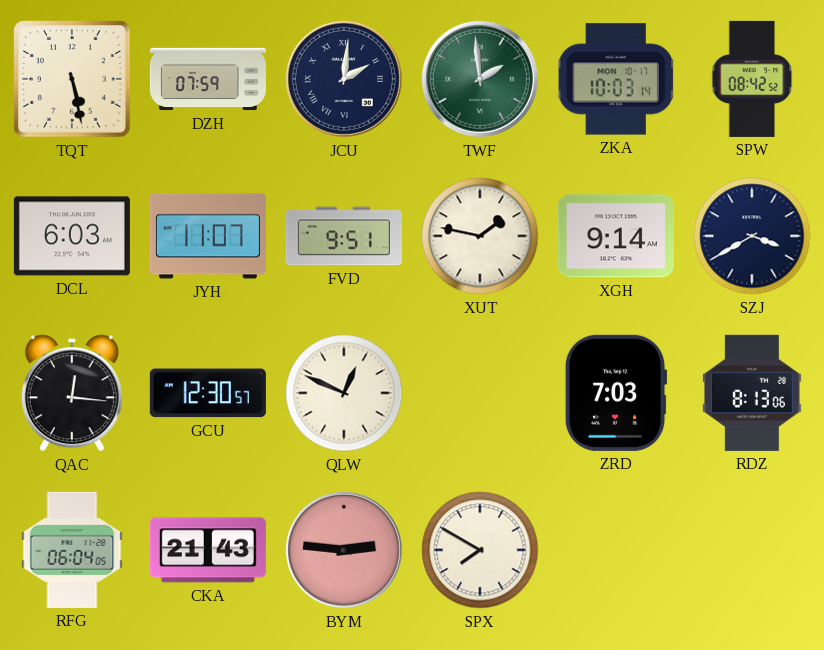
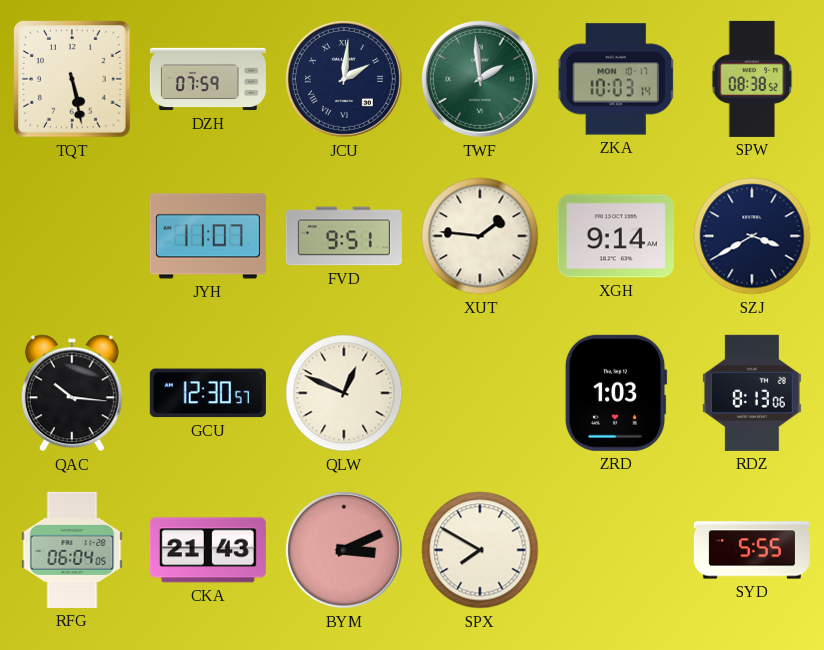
SPW: 08:42 -> 08:38
DCL: 6:03 -> none
XUT: 1:47 -> 1:46
QAC: 12:16 -> 10:16
ZRD: 7:03 -> 1:03
BYM: 2:46 -> 3:11
SYD: none -> 5:55
